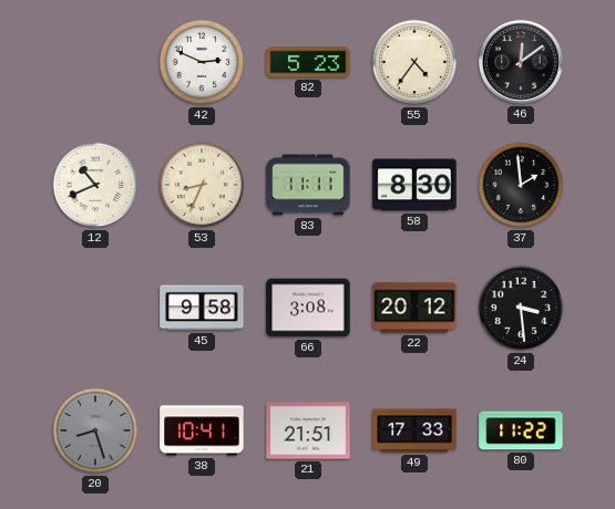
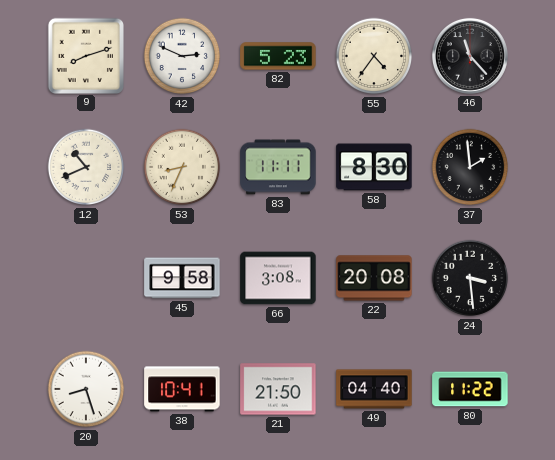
9: none -> 8:12
46: 12:09 -> 11:23
22: 20:12 -> 20:08
20 dial: grey -> white
21: 21:51 -> 21:50
49: 17:33 -> 04:40
